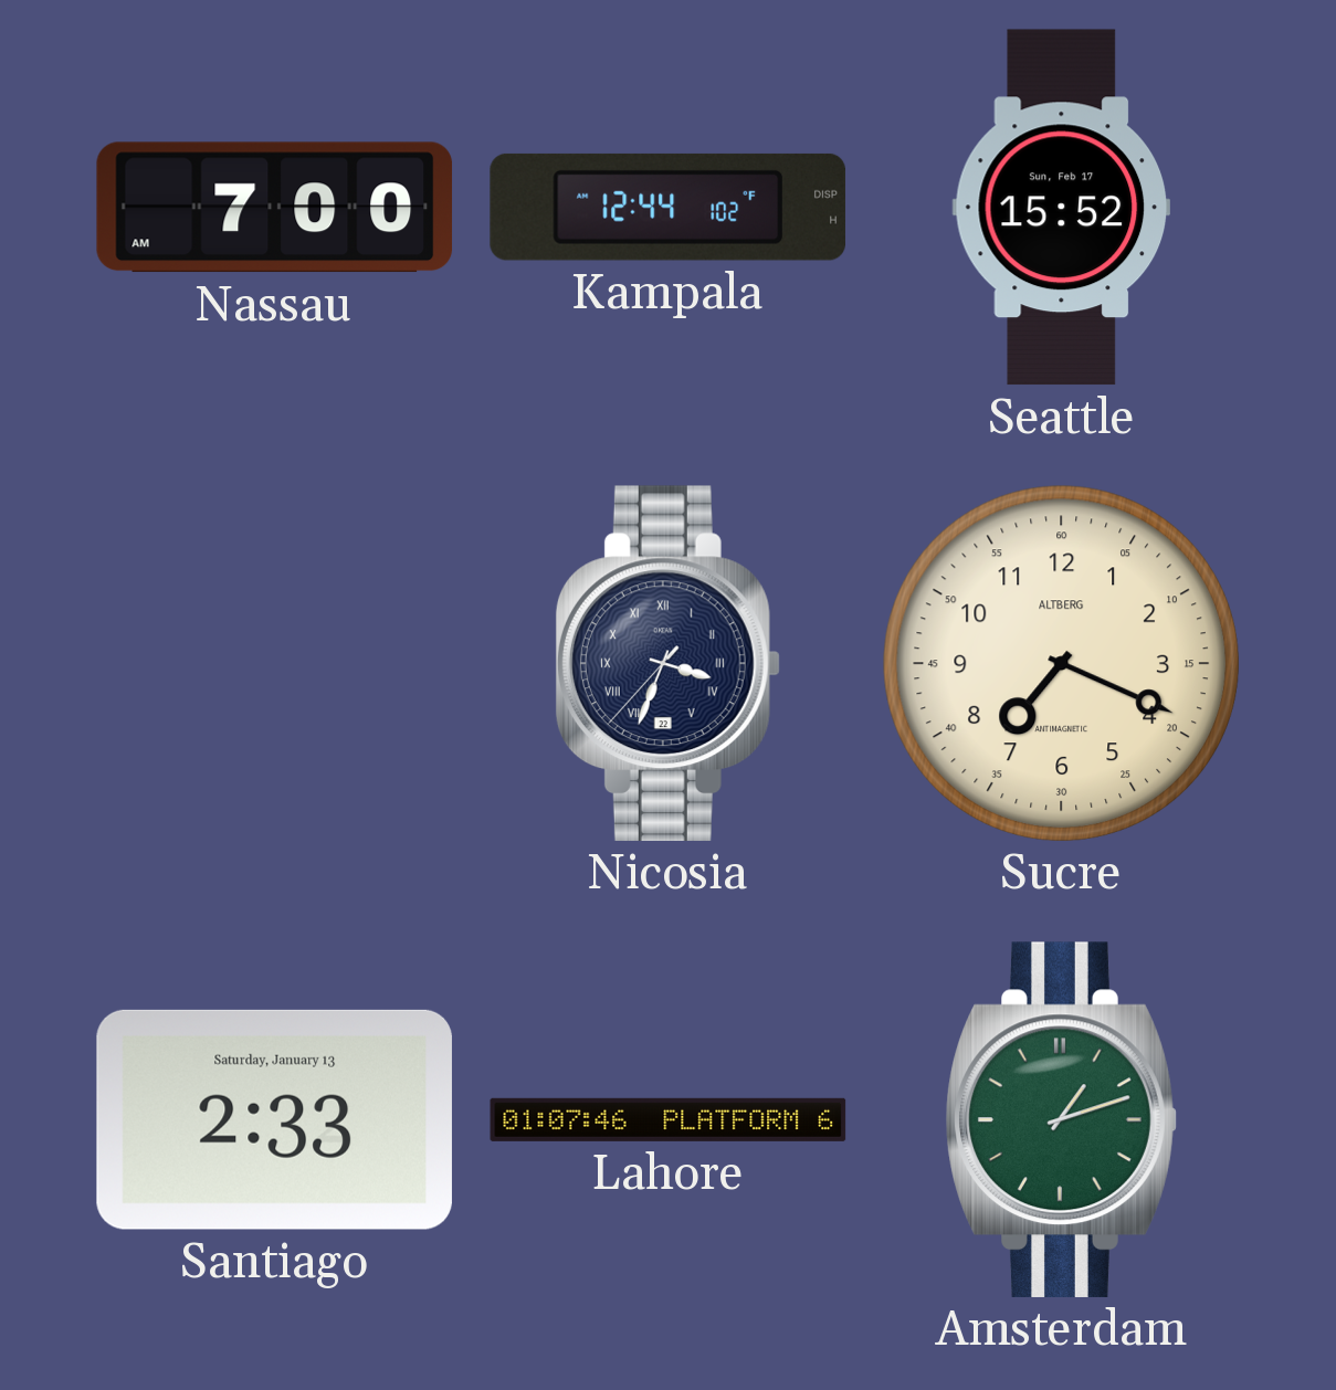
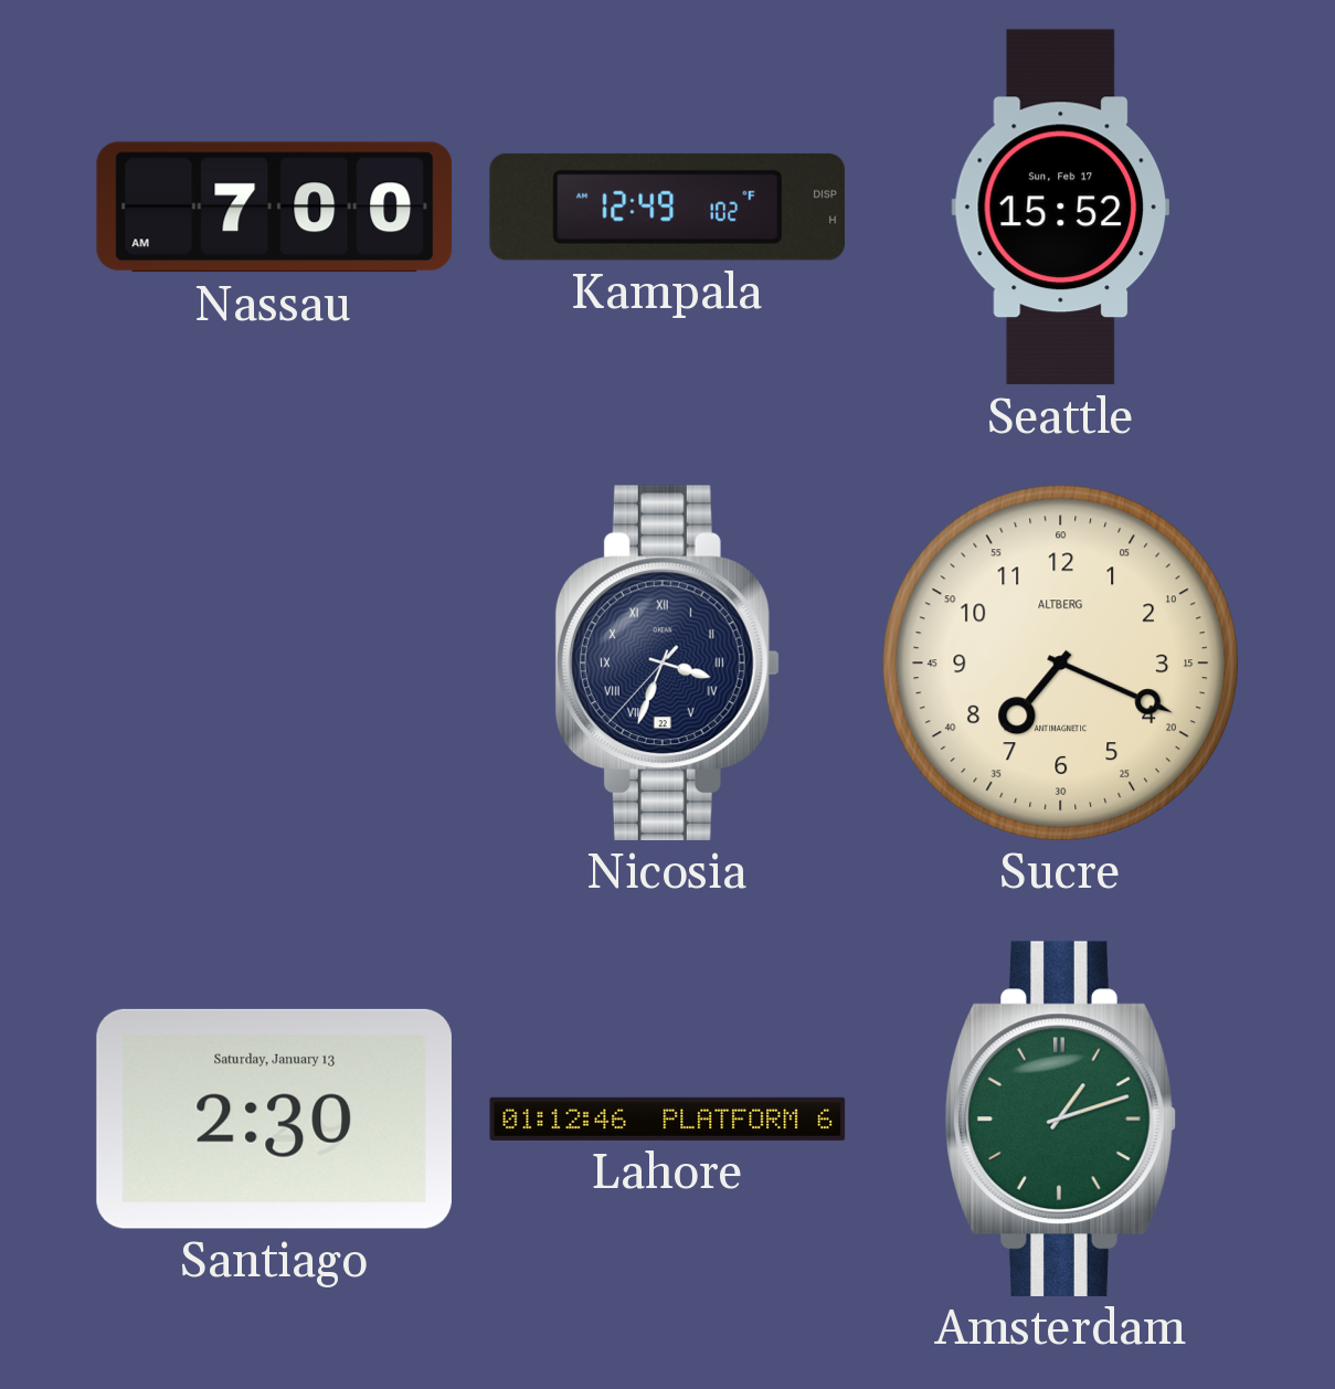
Kampala: 12:44 -> 12:49
Santiago: 2:33 -> 2:30
Lahore: 01:07 -> 01:12
